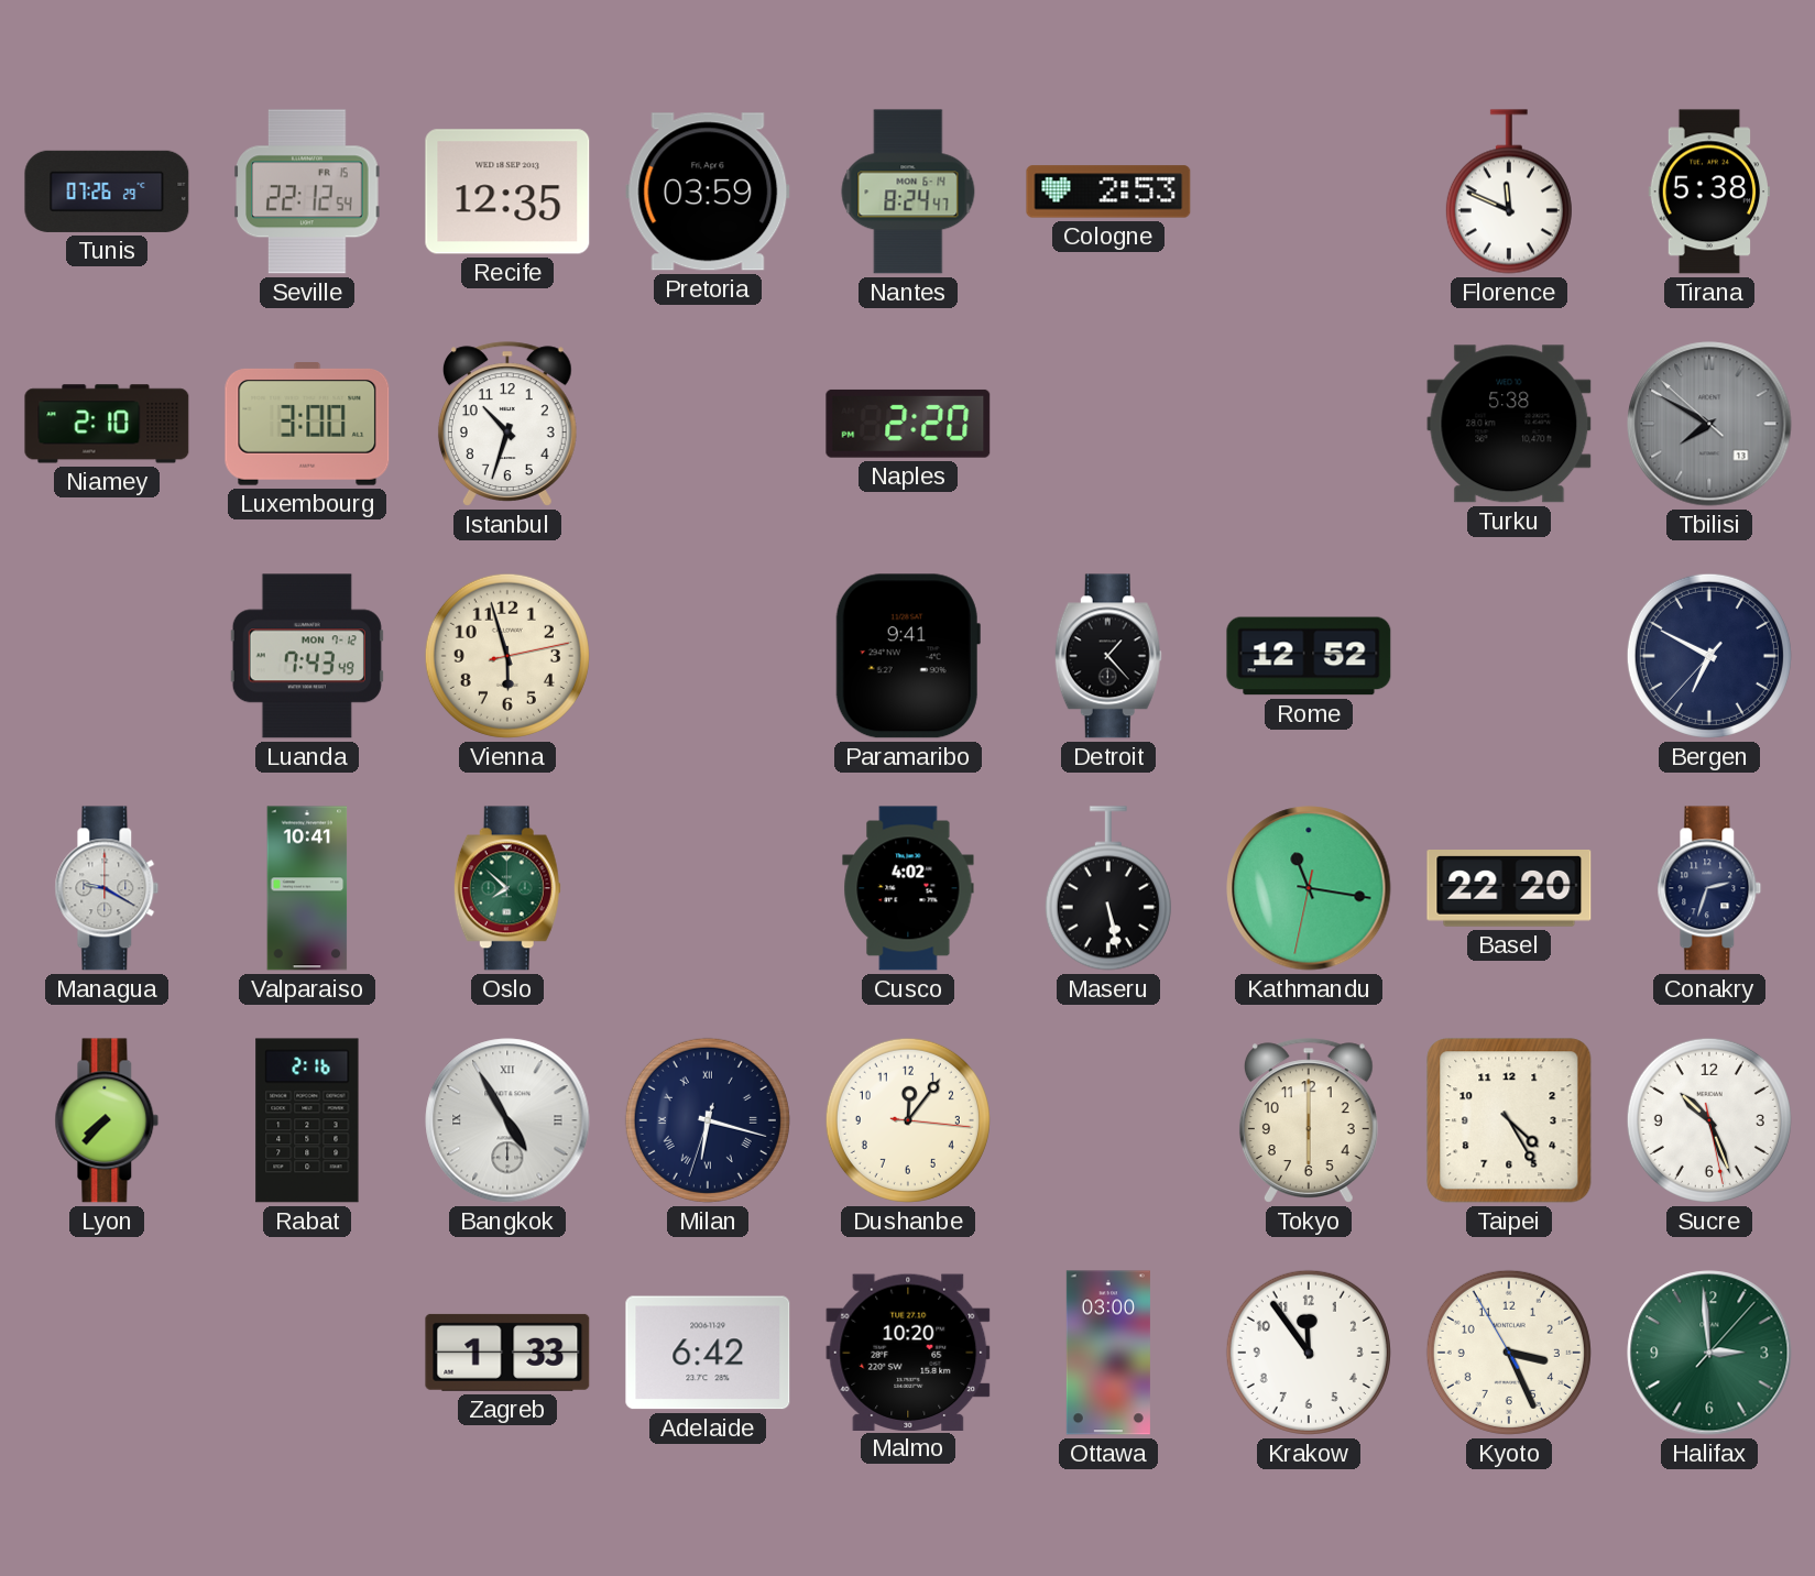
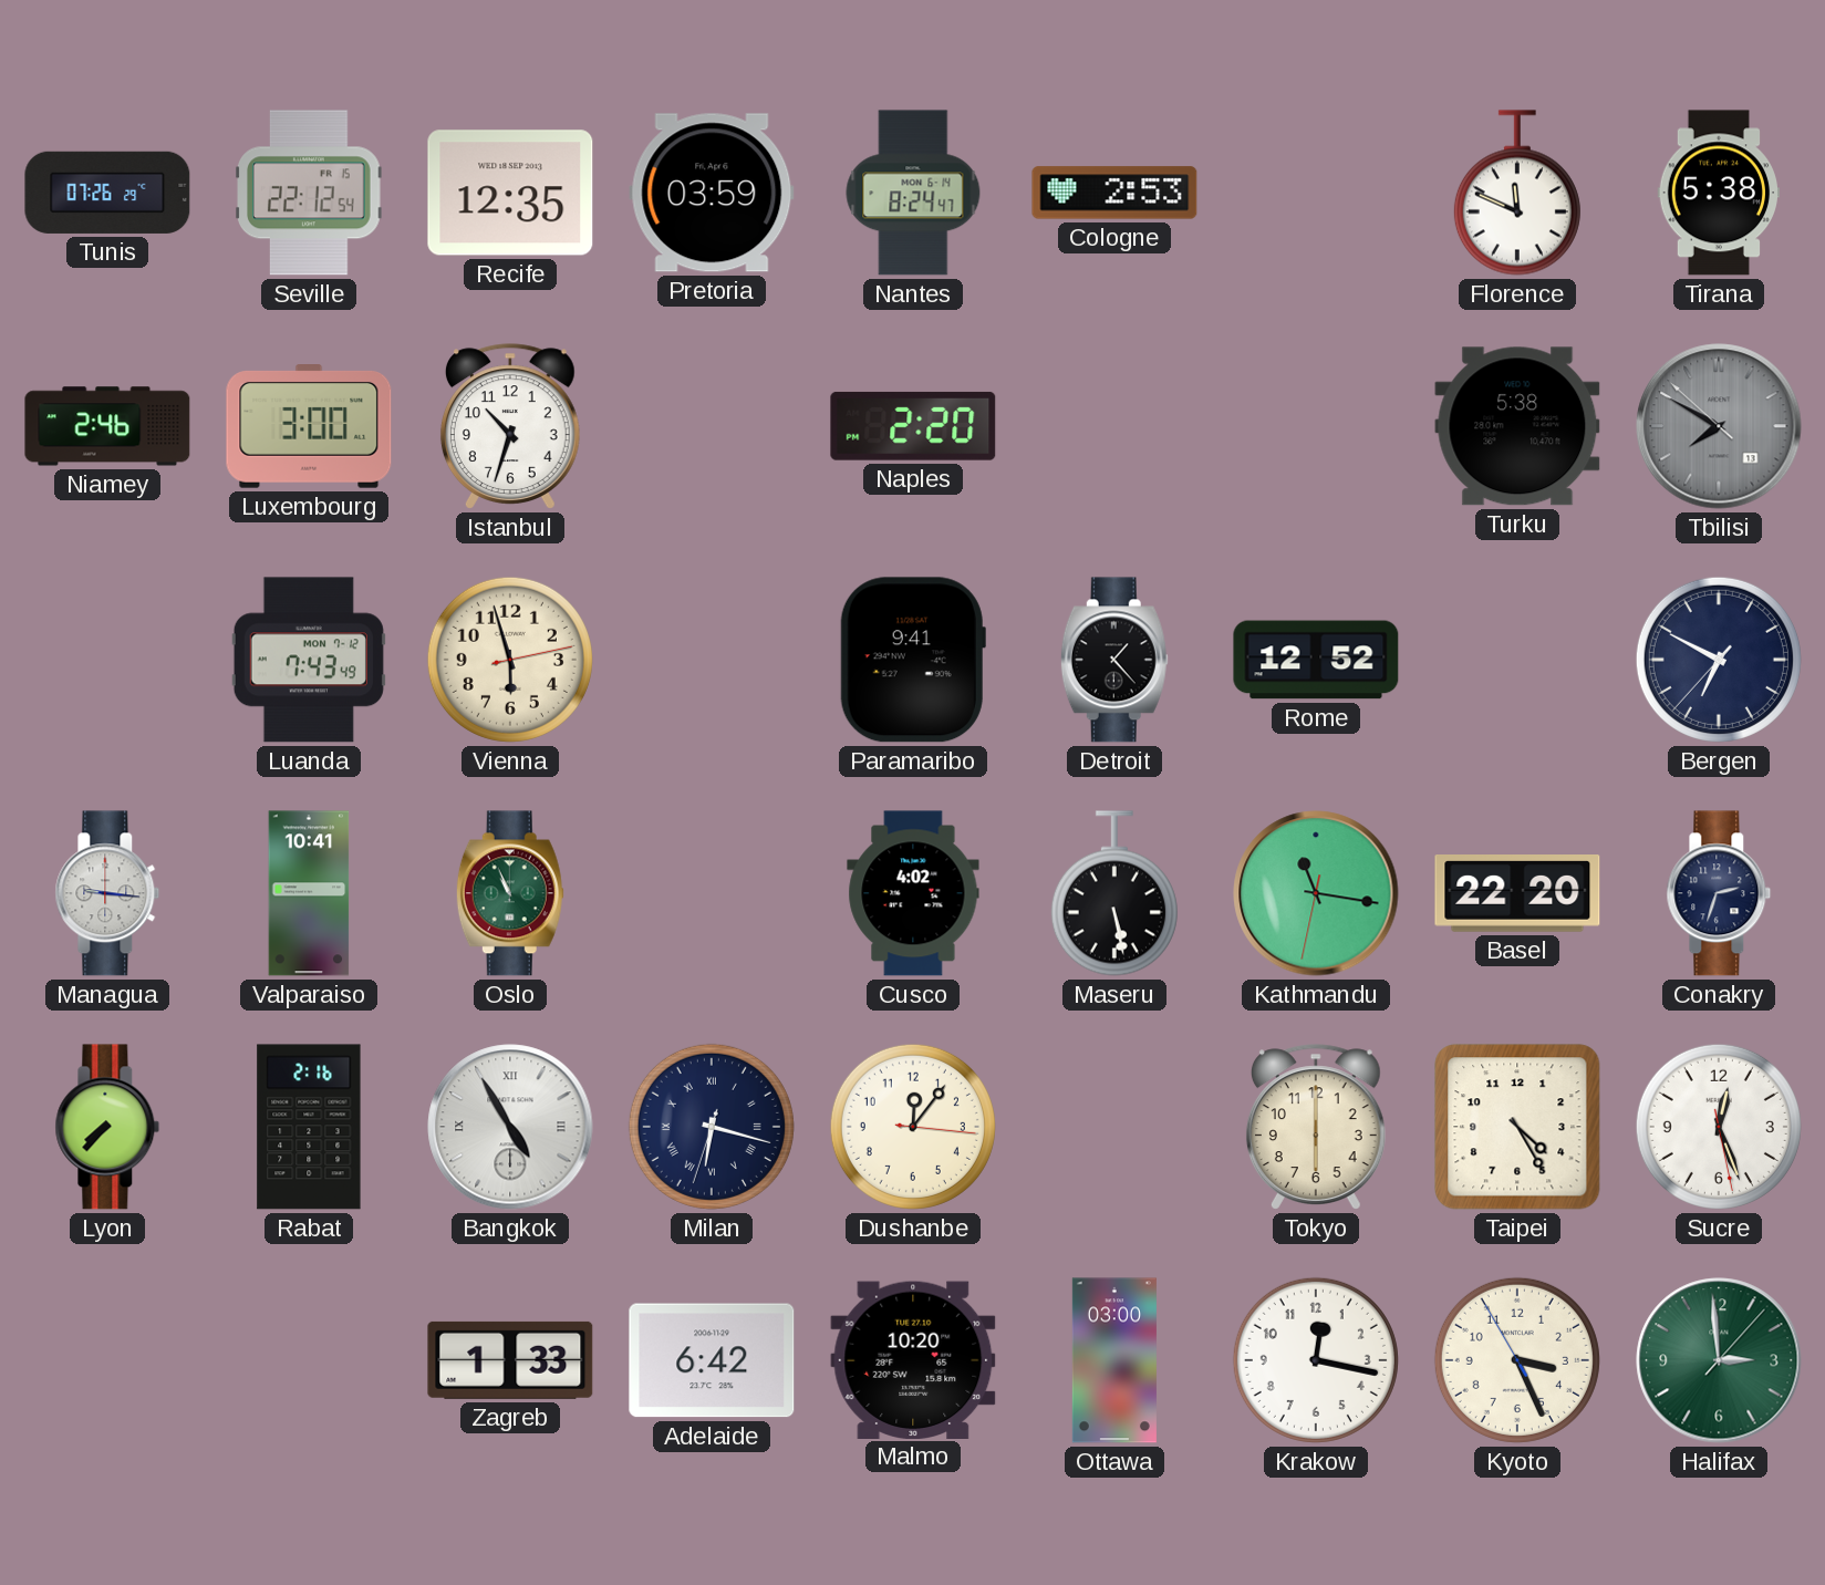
Niamey: 2:10 -> 2:46
Managua: 9:20 -> 9:16
Oslo: 7:52 -> 10:56
Sucre: 10:26 -> 12:26
Krakow: 11:54 -> 12:17
